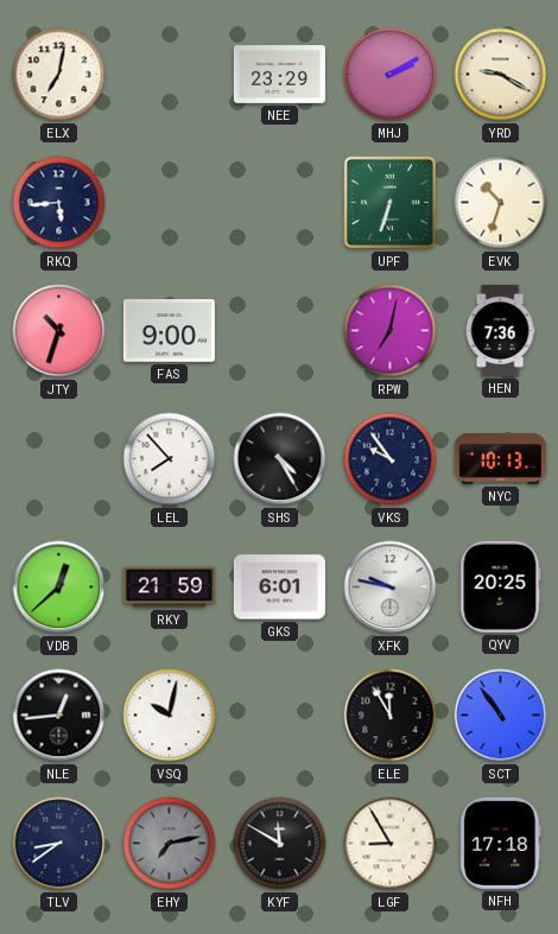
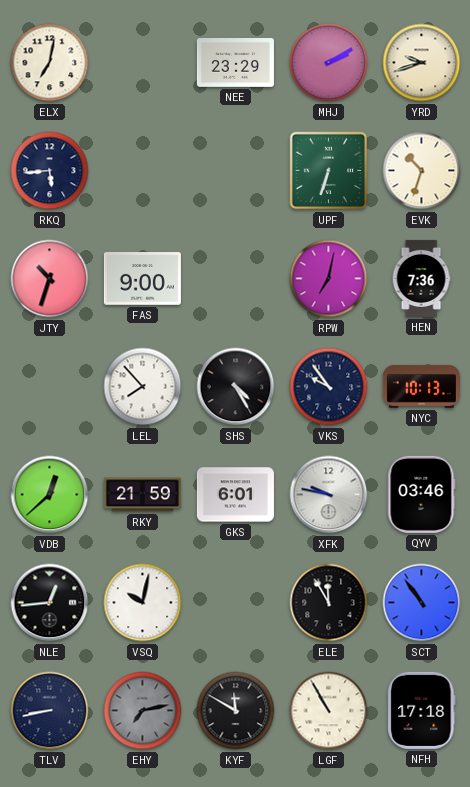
YRD: 9:20 -> 9:42
QYV: 20:25 -> 03:46
TLV: 8:39 -> 8:43
LGF: 8:55 -> 10:55
